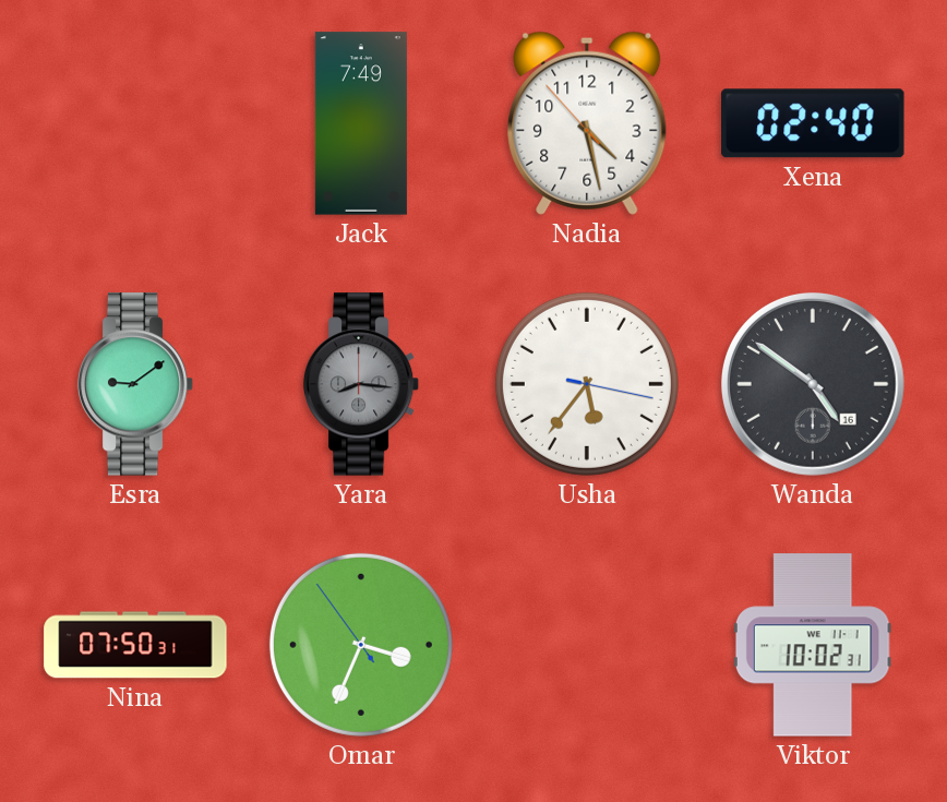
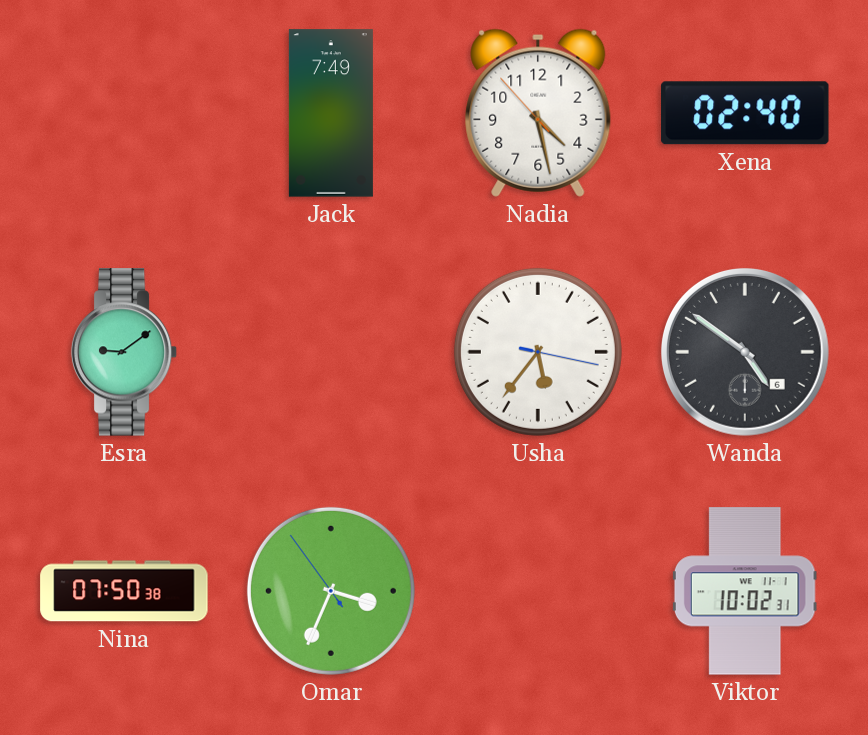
Yara: 8:16 -> none
Wanda date: 16 -> 6
Nina: 07:50:31 -> 07:50:38
